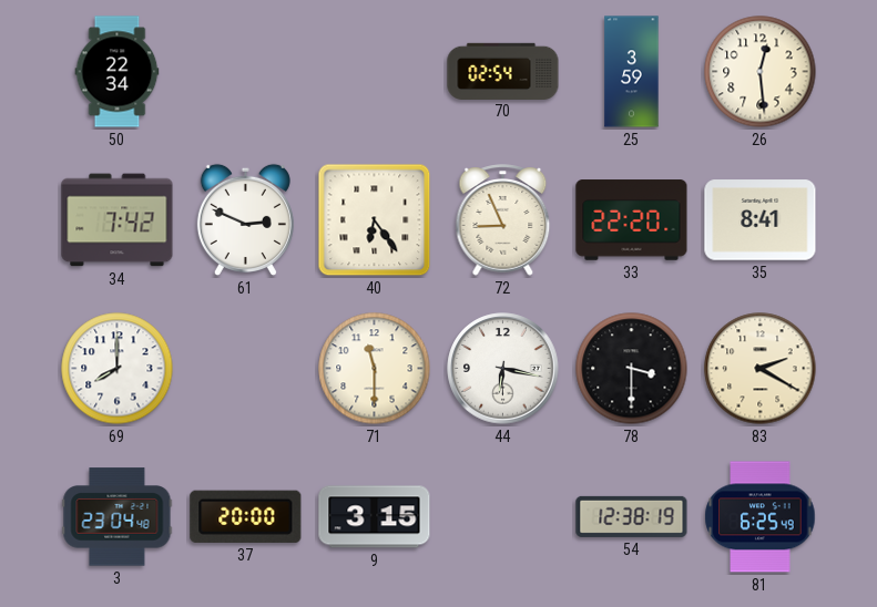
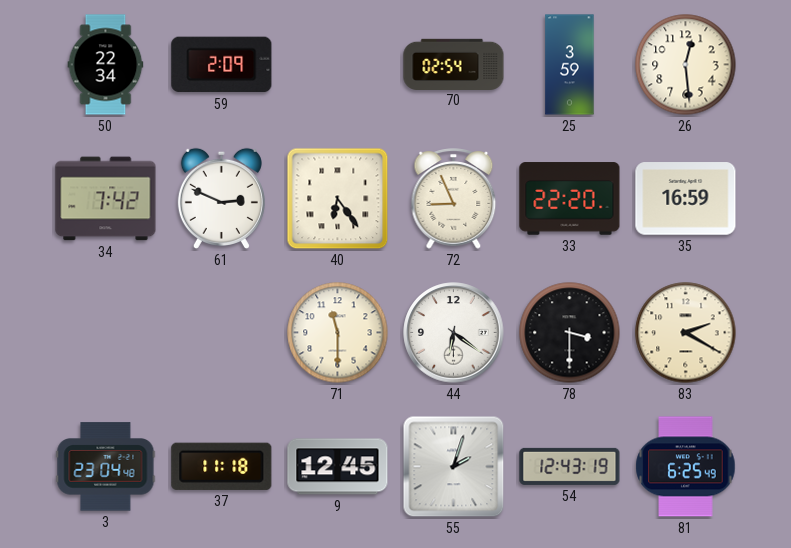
59: none -> 2:09
35: 8:41 -> 16:59
69: 8:00 -> none
44: 6:17 -> 6:21
37: 20:00 -> 11:18
9: 3:15 -> 12:45
55: none -> 2:03
54: 12:38 -> 12:43
